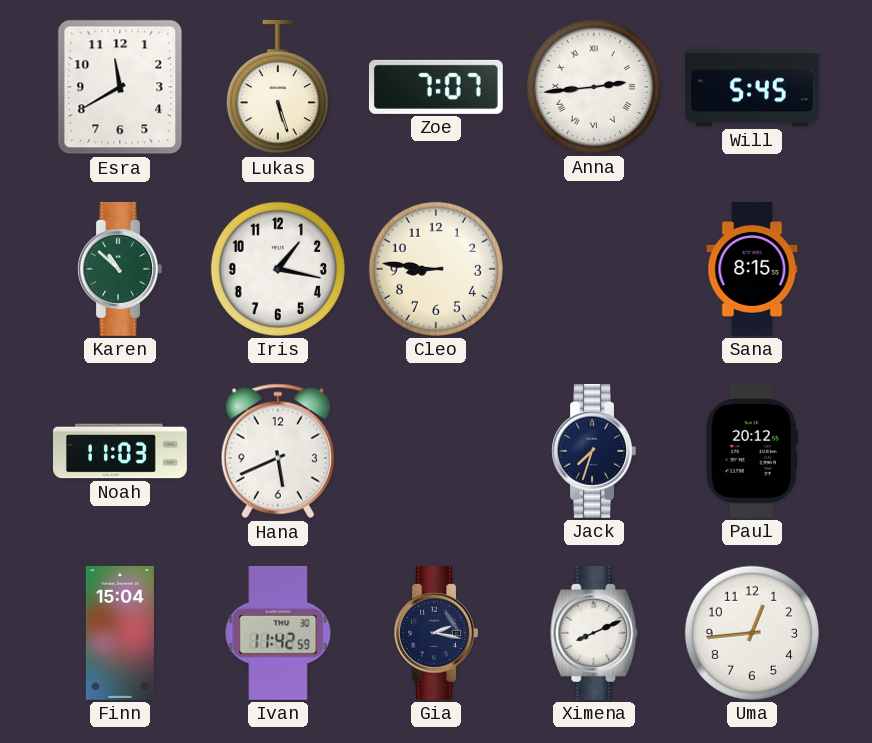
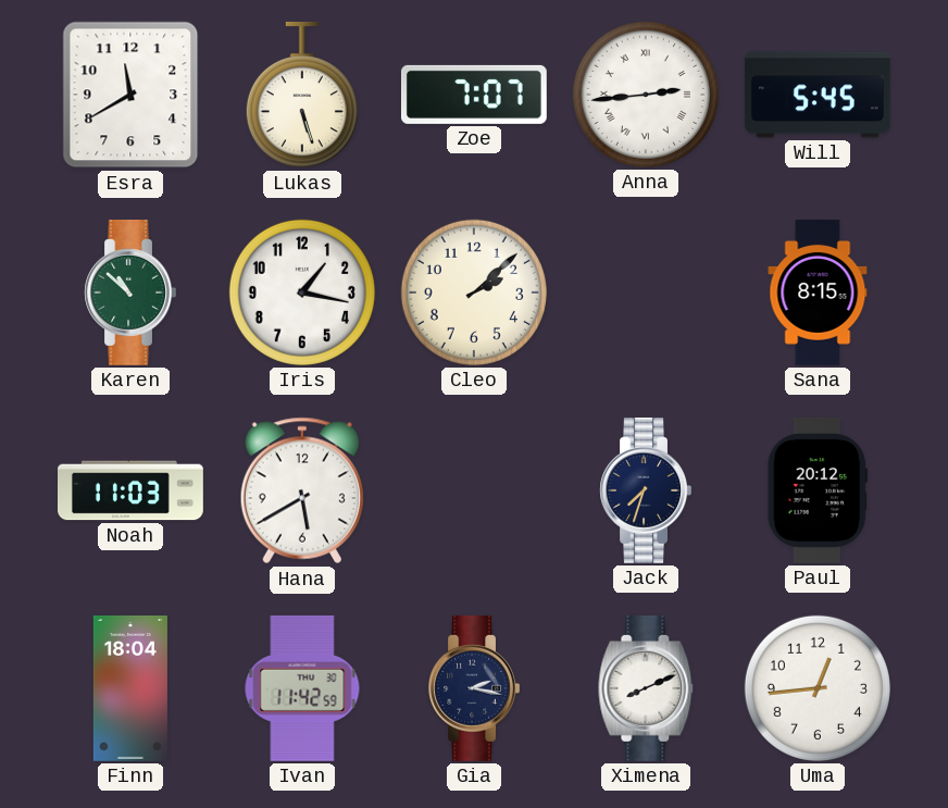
Cleo: 8:46 -> 2:08
Hana: 5:41 -> 5:40
Finn: 15:04 -> 18:04
